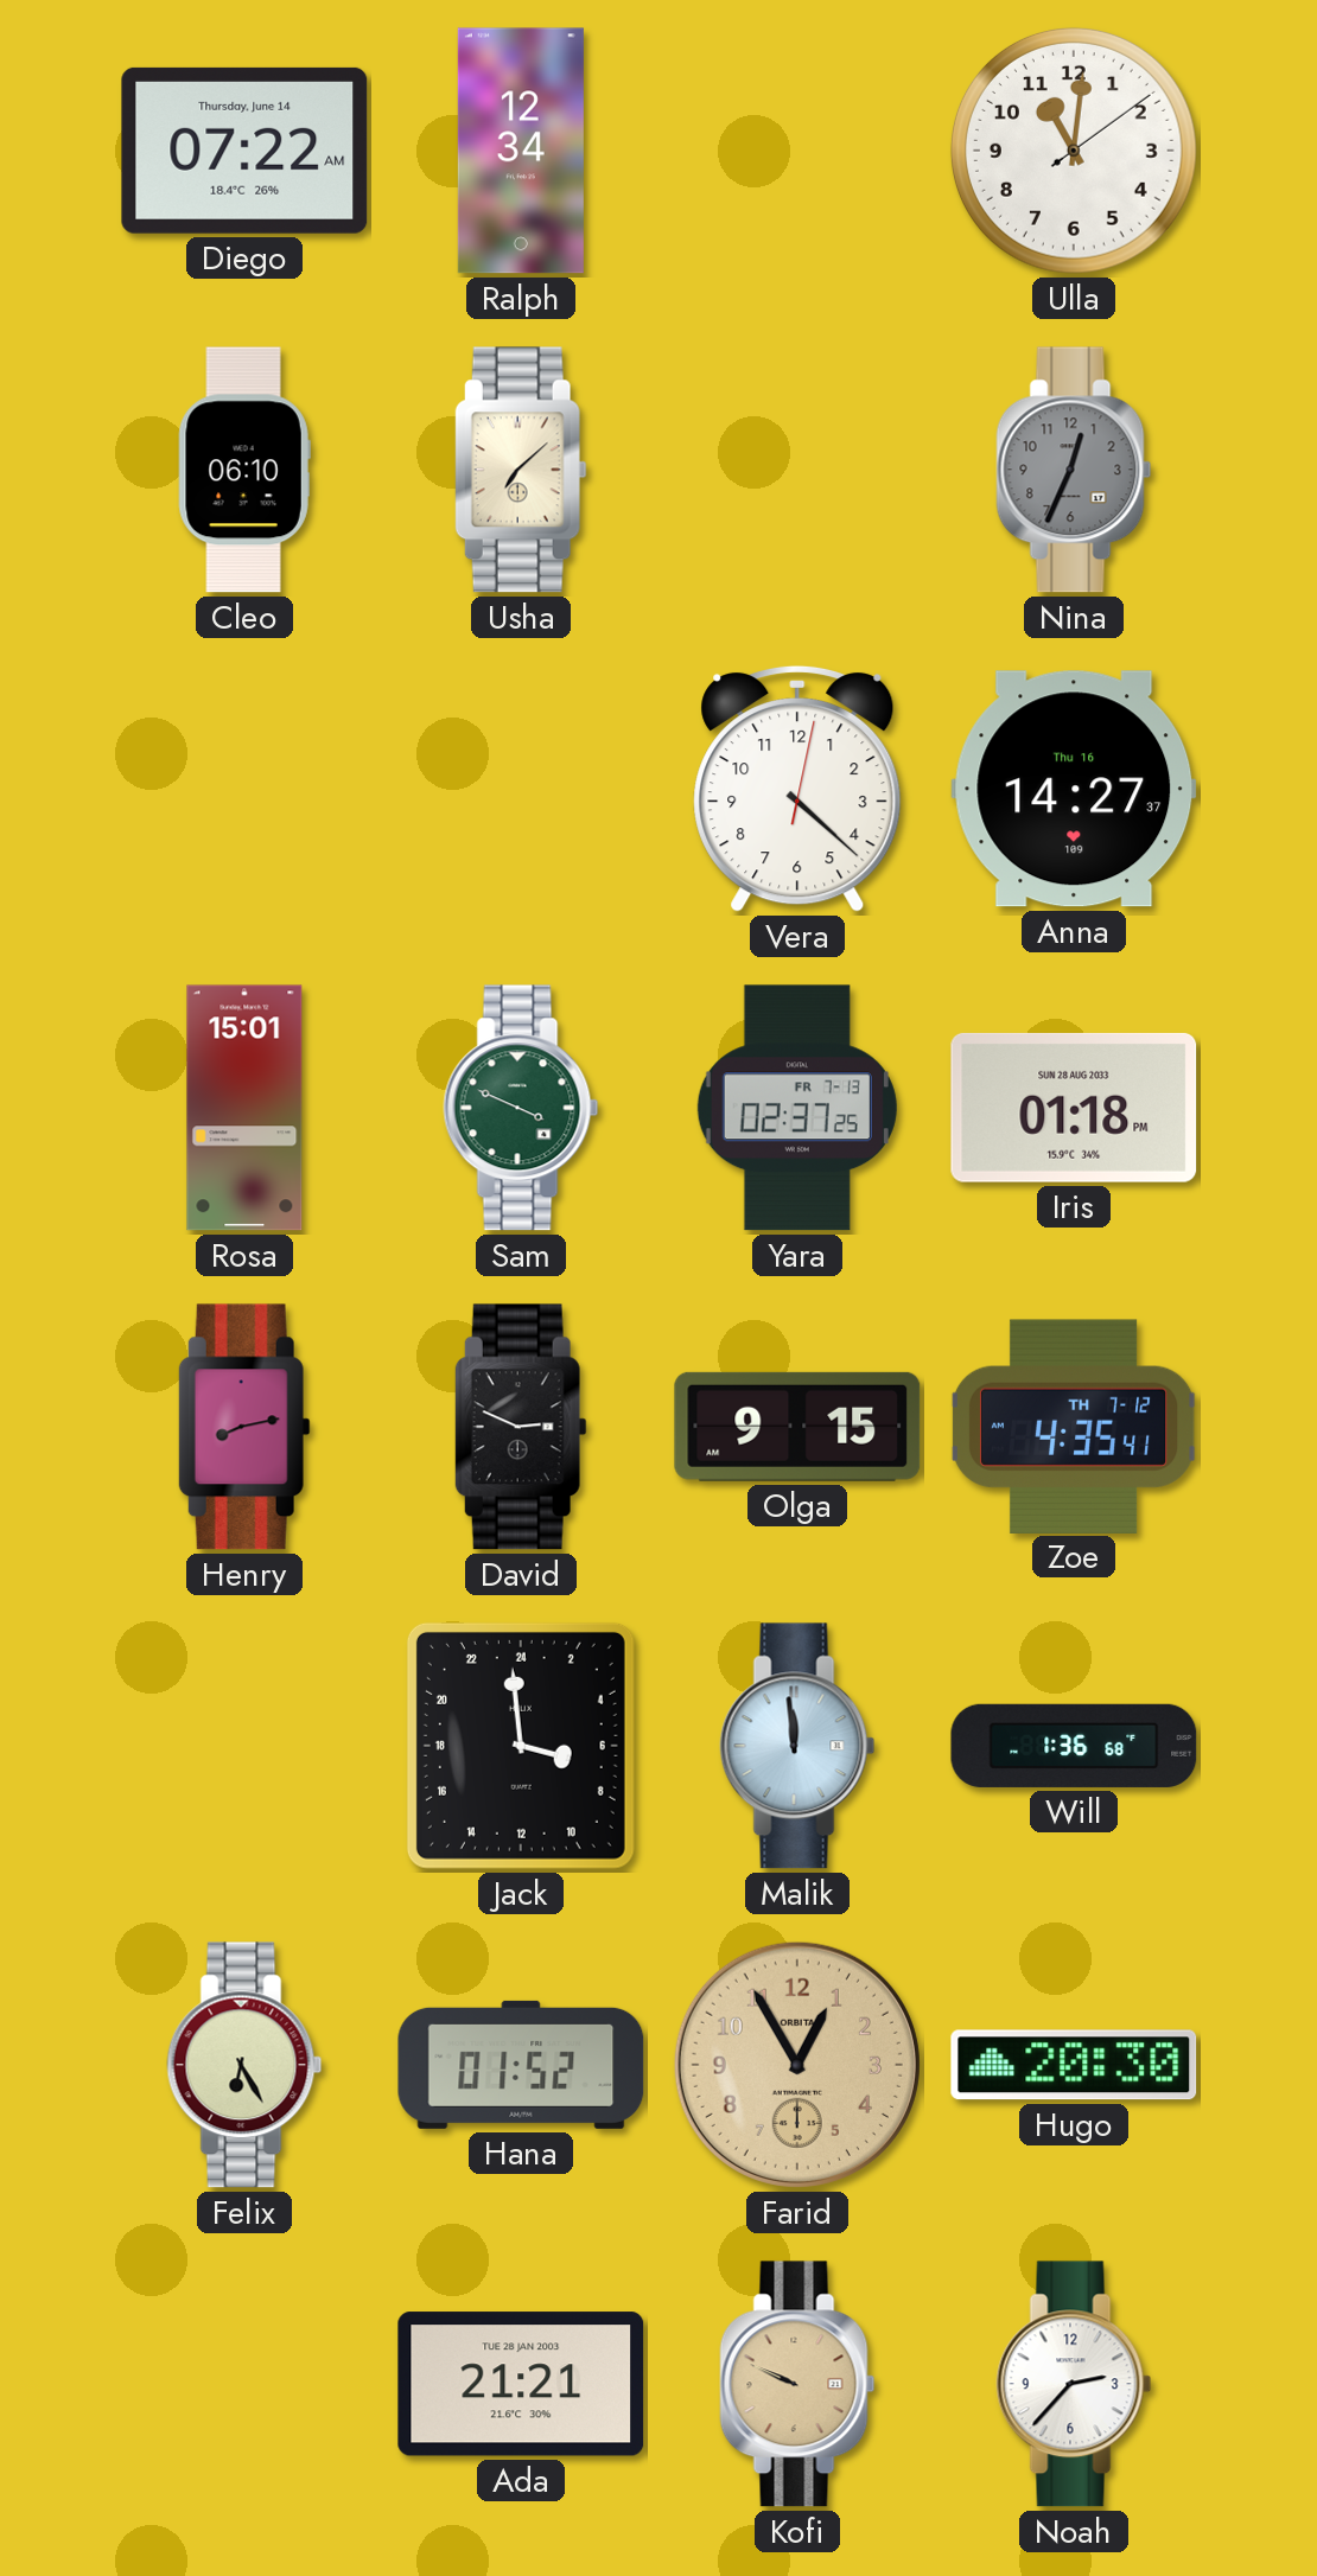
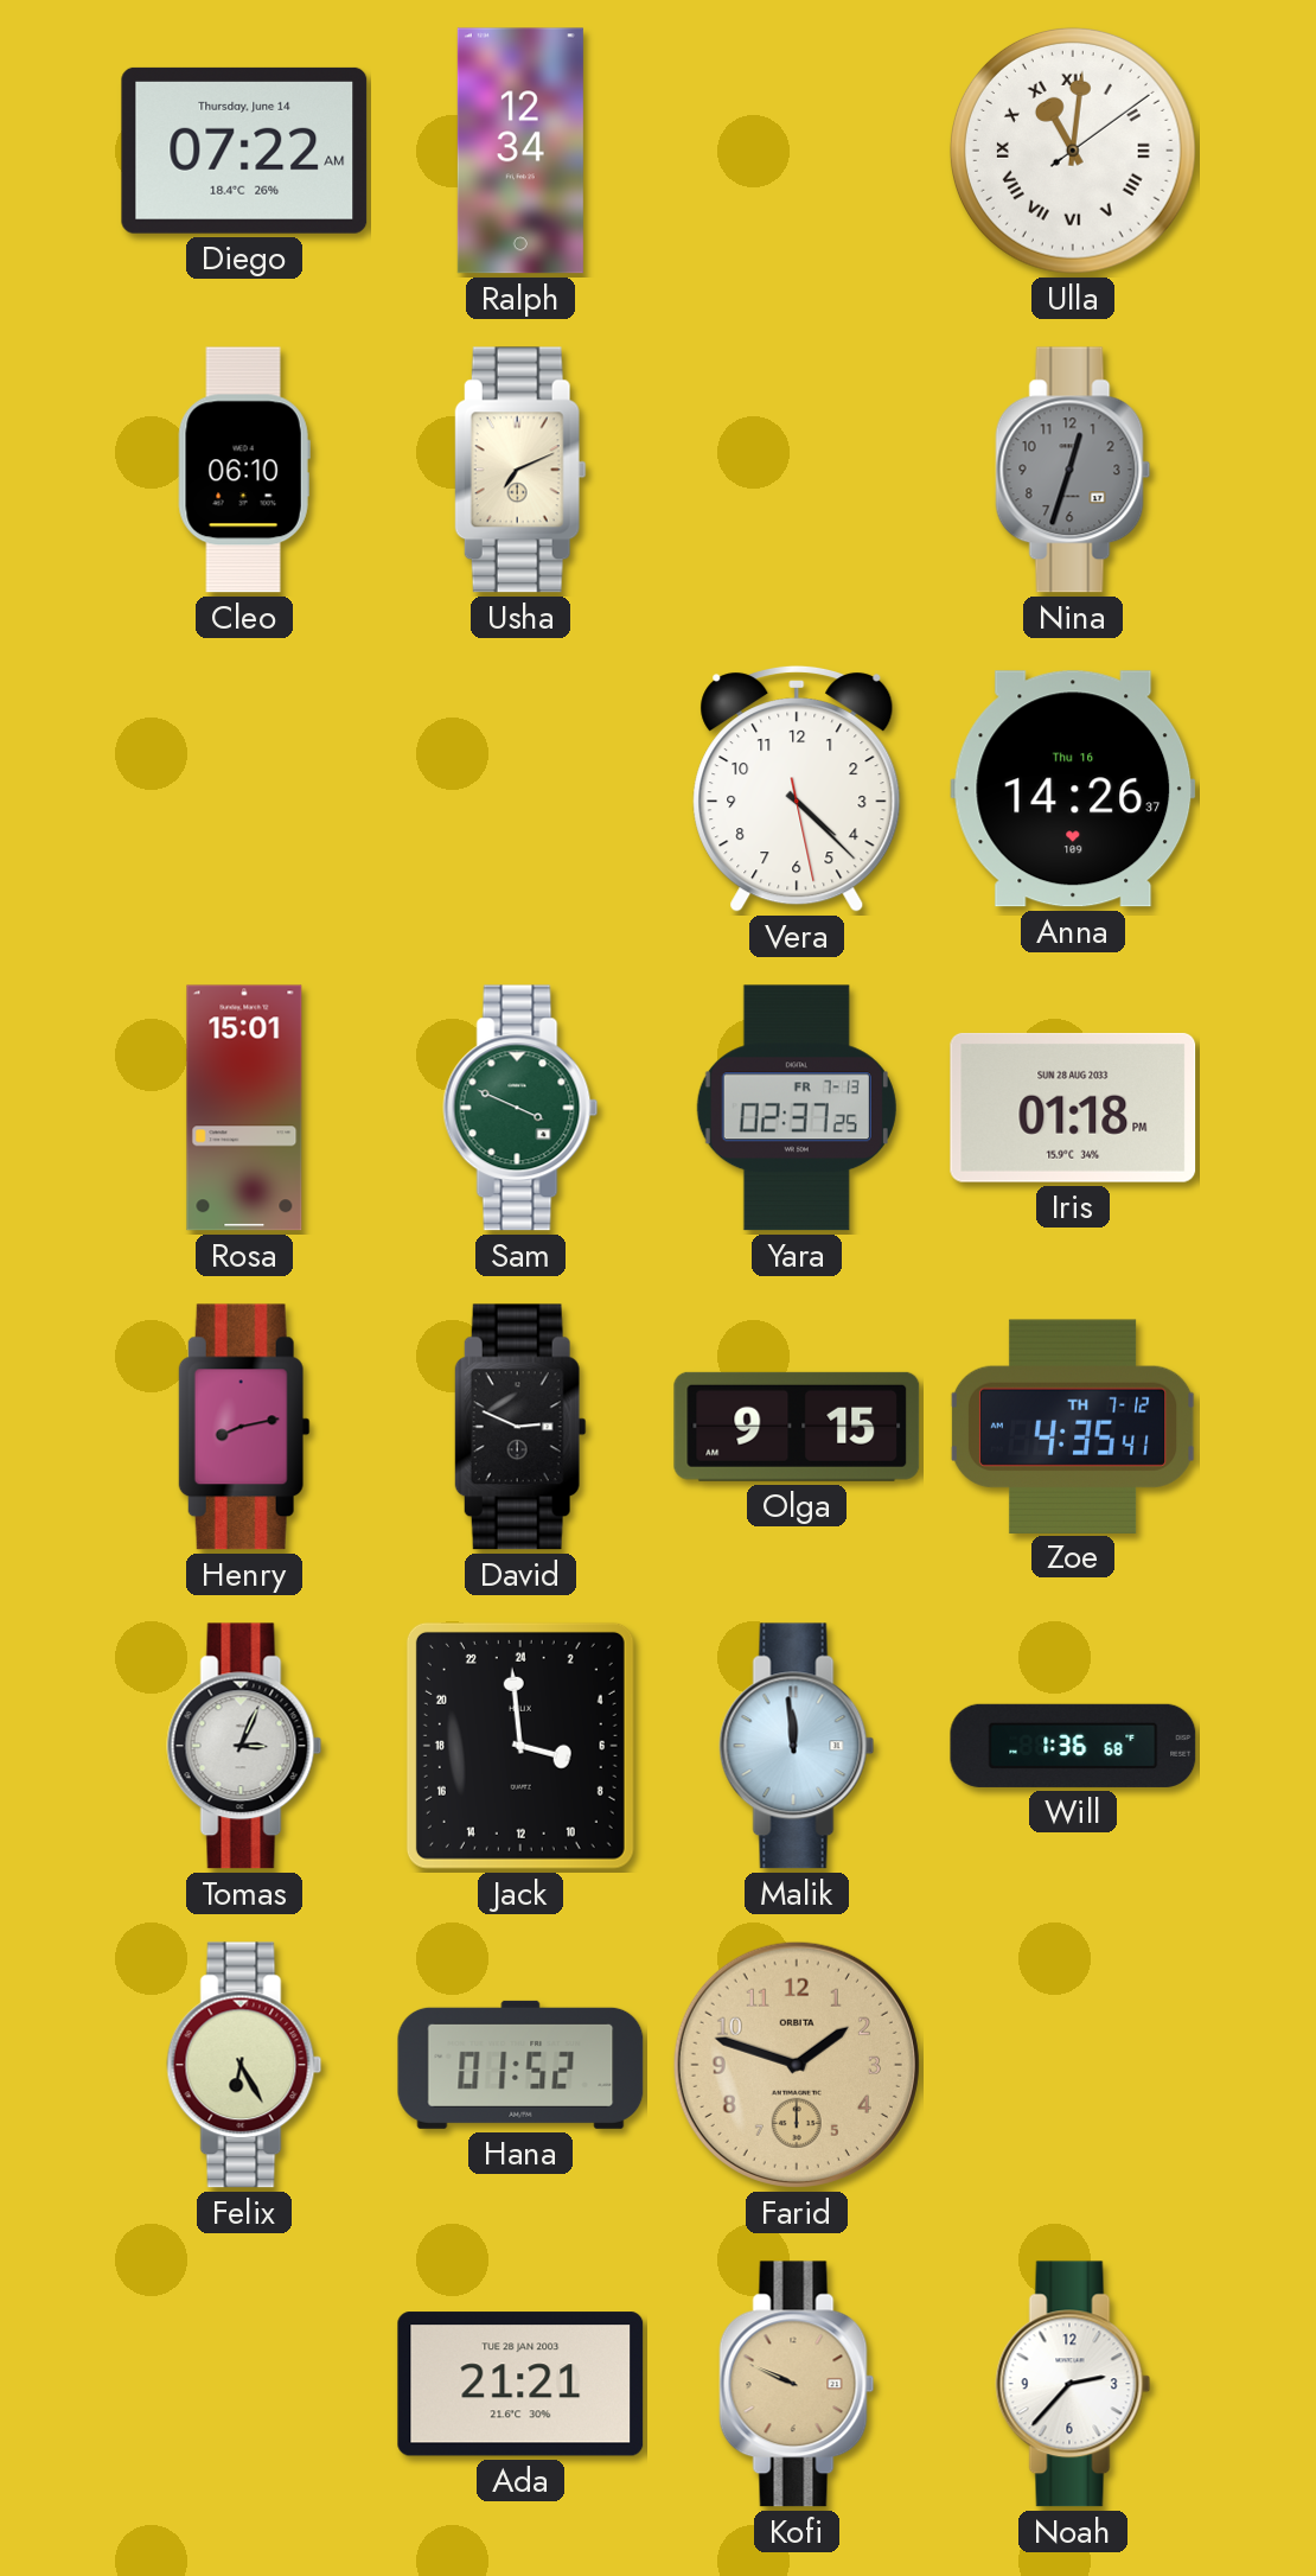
Ulla numerals: Arabic -> Roman
Usha: 7:08 -> 7:11
Nina: 12:34 -> 12:33
Vera: 4:22:02 -> 4:22:28
Anna: 14:27 -> 14:26
Tomas: none -> 3:04
Farid: 12:55 -> 1:48
Hugo: 20:30 -> none
